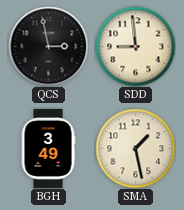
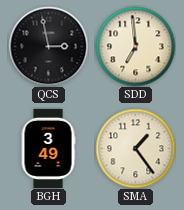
SDD: 8:59 -> 6:59
SMA: 1:28 -> 1:24
